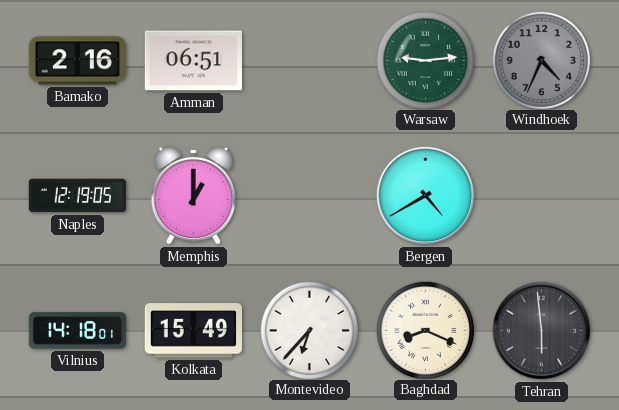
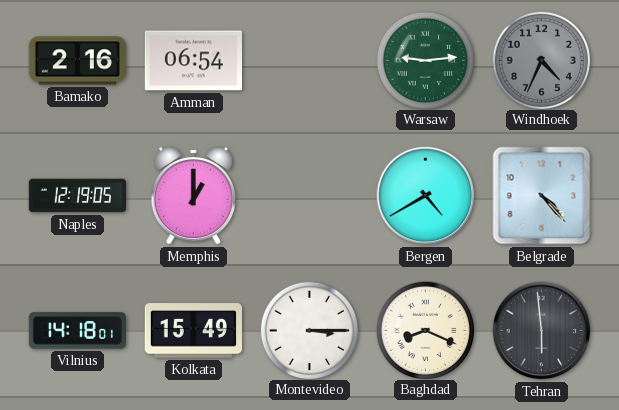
Amman: 06:51 -> 06:54
Belgrade: none -> 4:23
Montevideo: 6:37 -> 3:15
